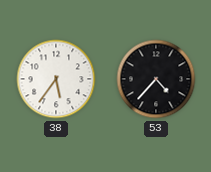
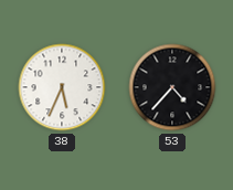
38: 5:36 -> 5:34
